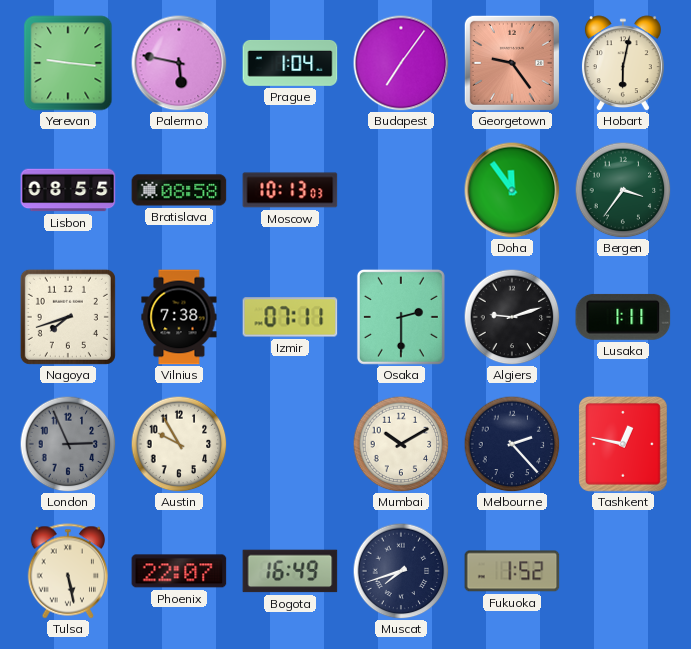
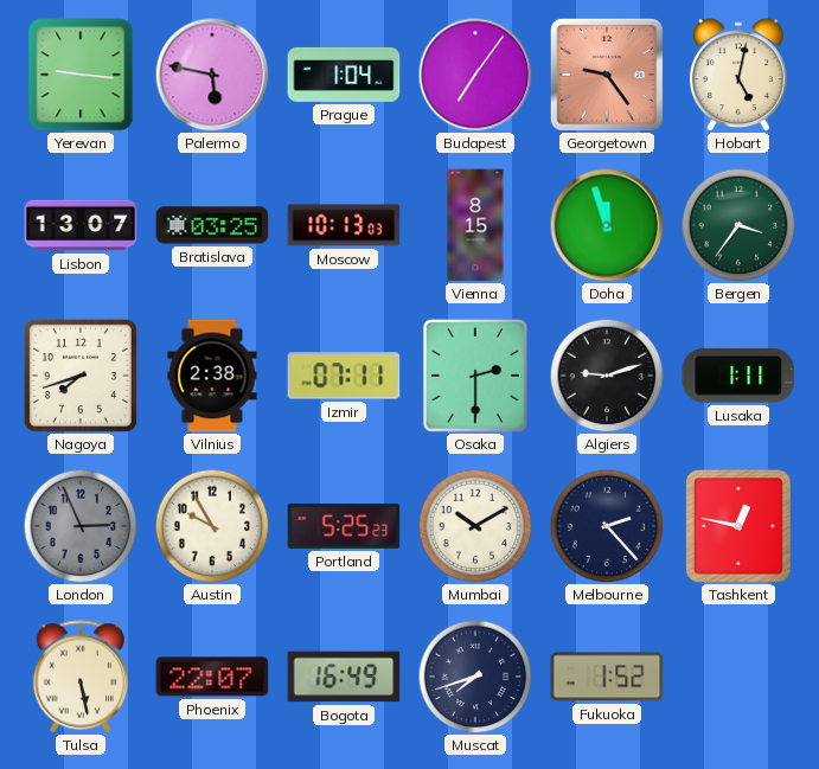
Hobart: 6:02 -> 5:02
Lisbon: 08:55 -> 13:07
Bratislava: 08:58 -> 03:25
Vienna: none -> 8:15
Doha: 11:54 -> 11:57
Vilnius: 7:38 -> 2:38
Portland: none -> 5:25
